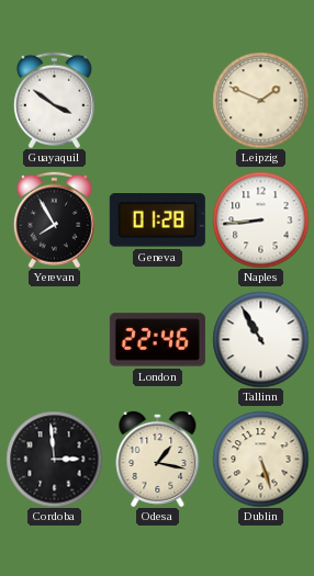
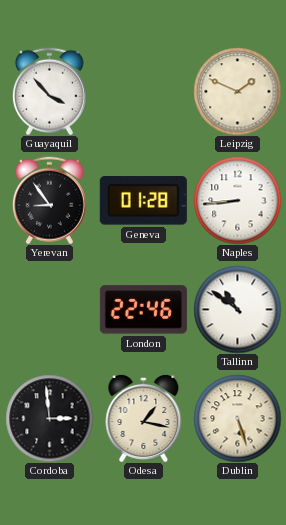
Guayaquil: 3:51 -> 3:53
Yerevan: 7:55 -> 8:54
Tallinn: 10:55 -> 10:51
